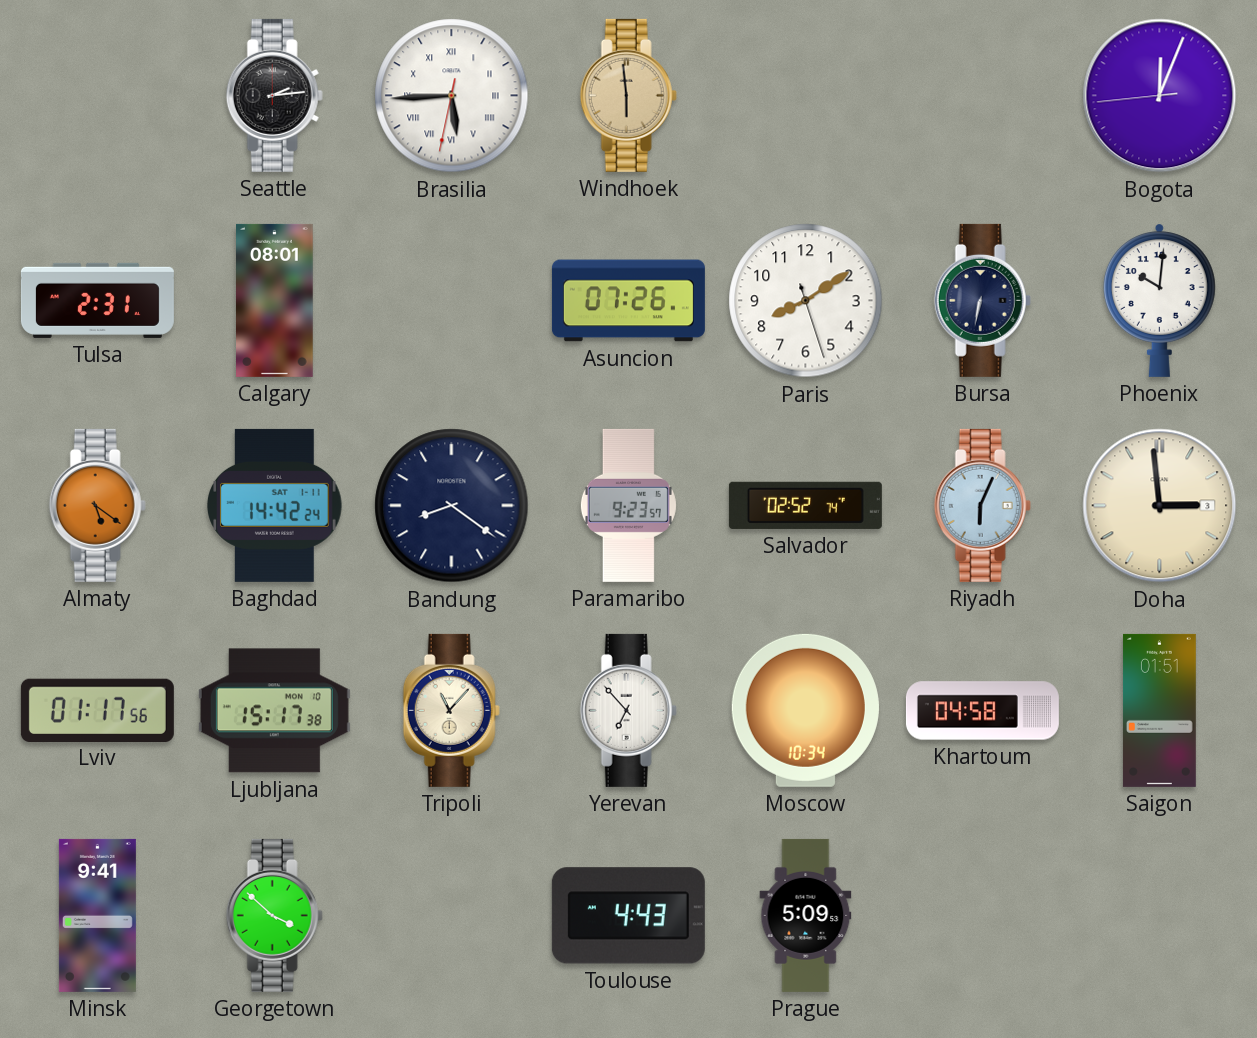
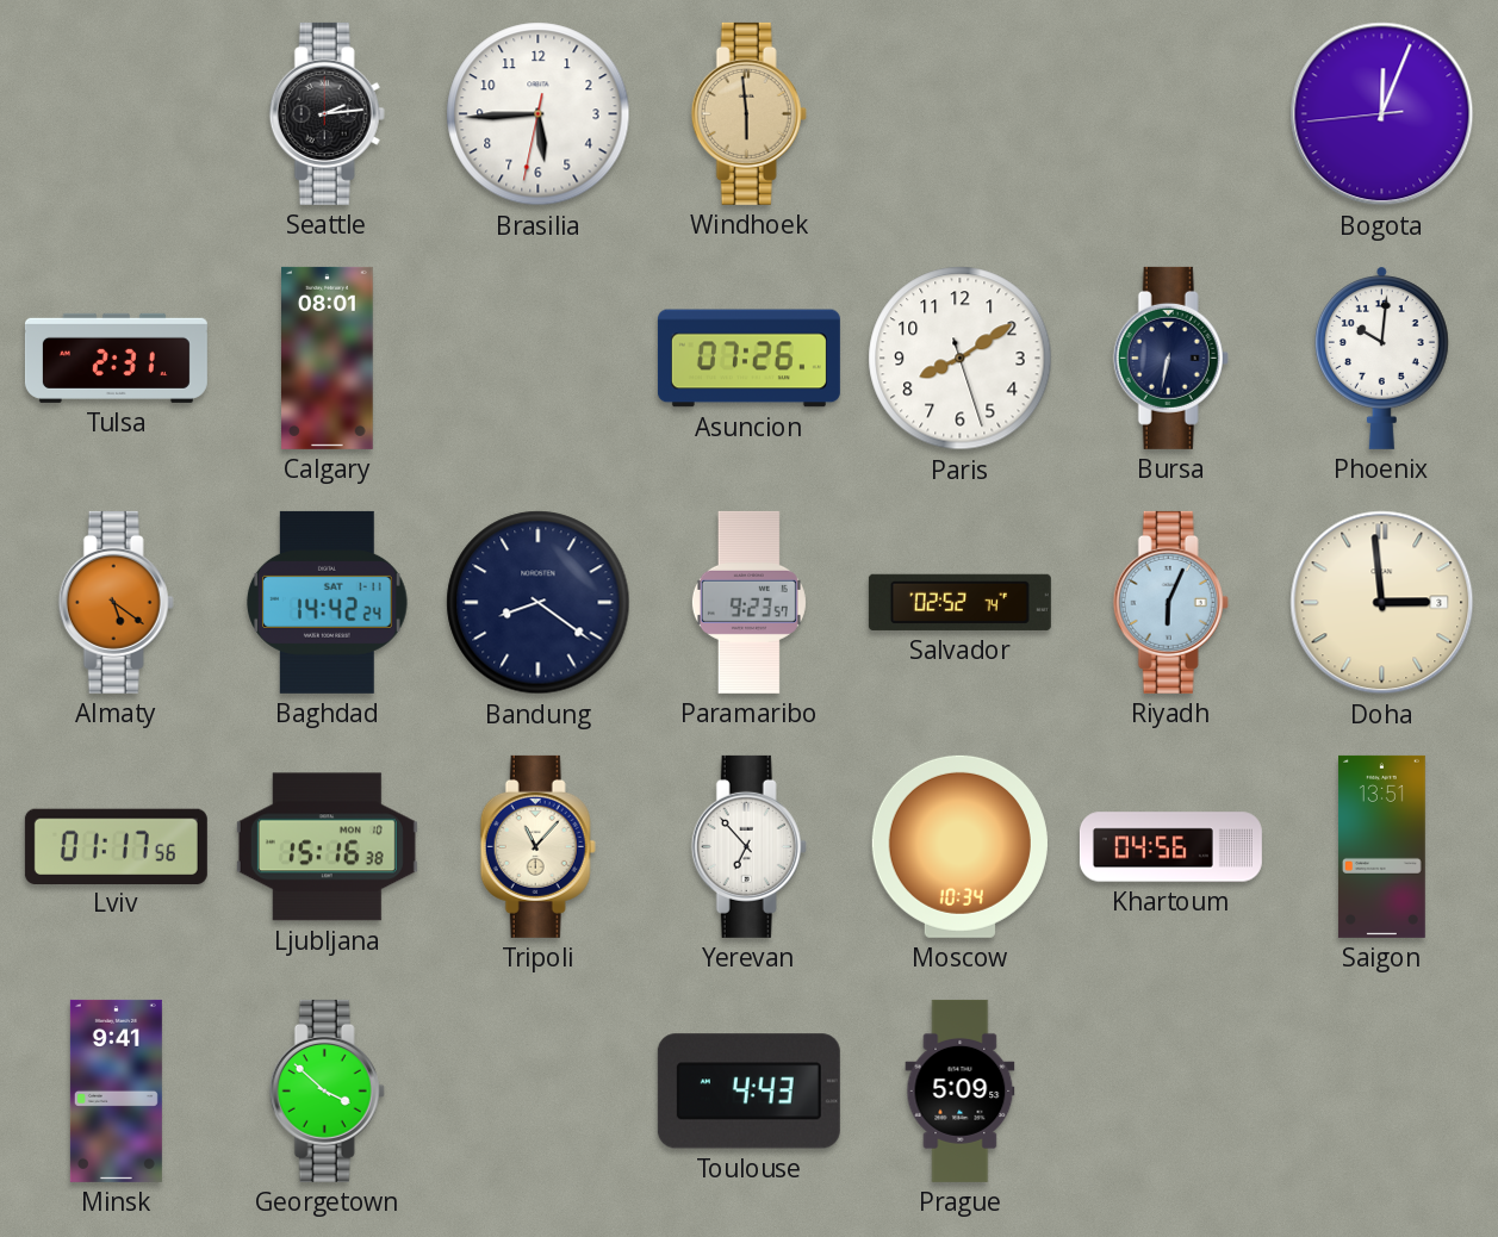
Brasilia numerals: Roman -> Arabic
Ljubljana: 15:17 -> 15:16
Khartoum: 04:58 -> 04:56
Saigon: 01:51 -> 13:51
